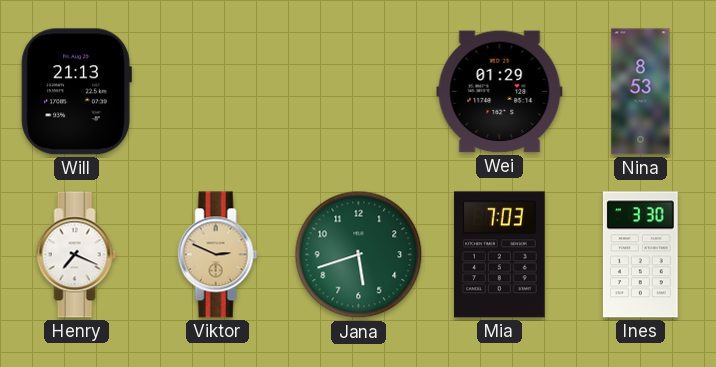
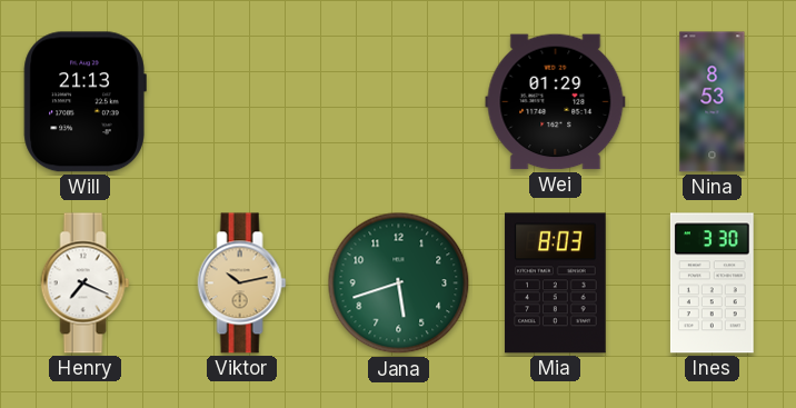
Viktor: 2:49 -> 10:13
Mia: 7:03 -> 8:03
